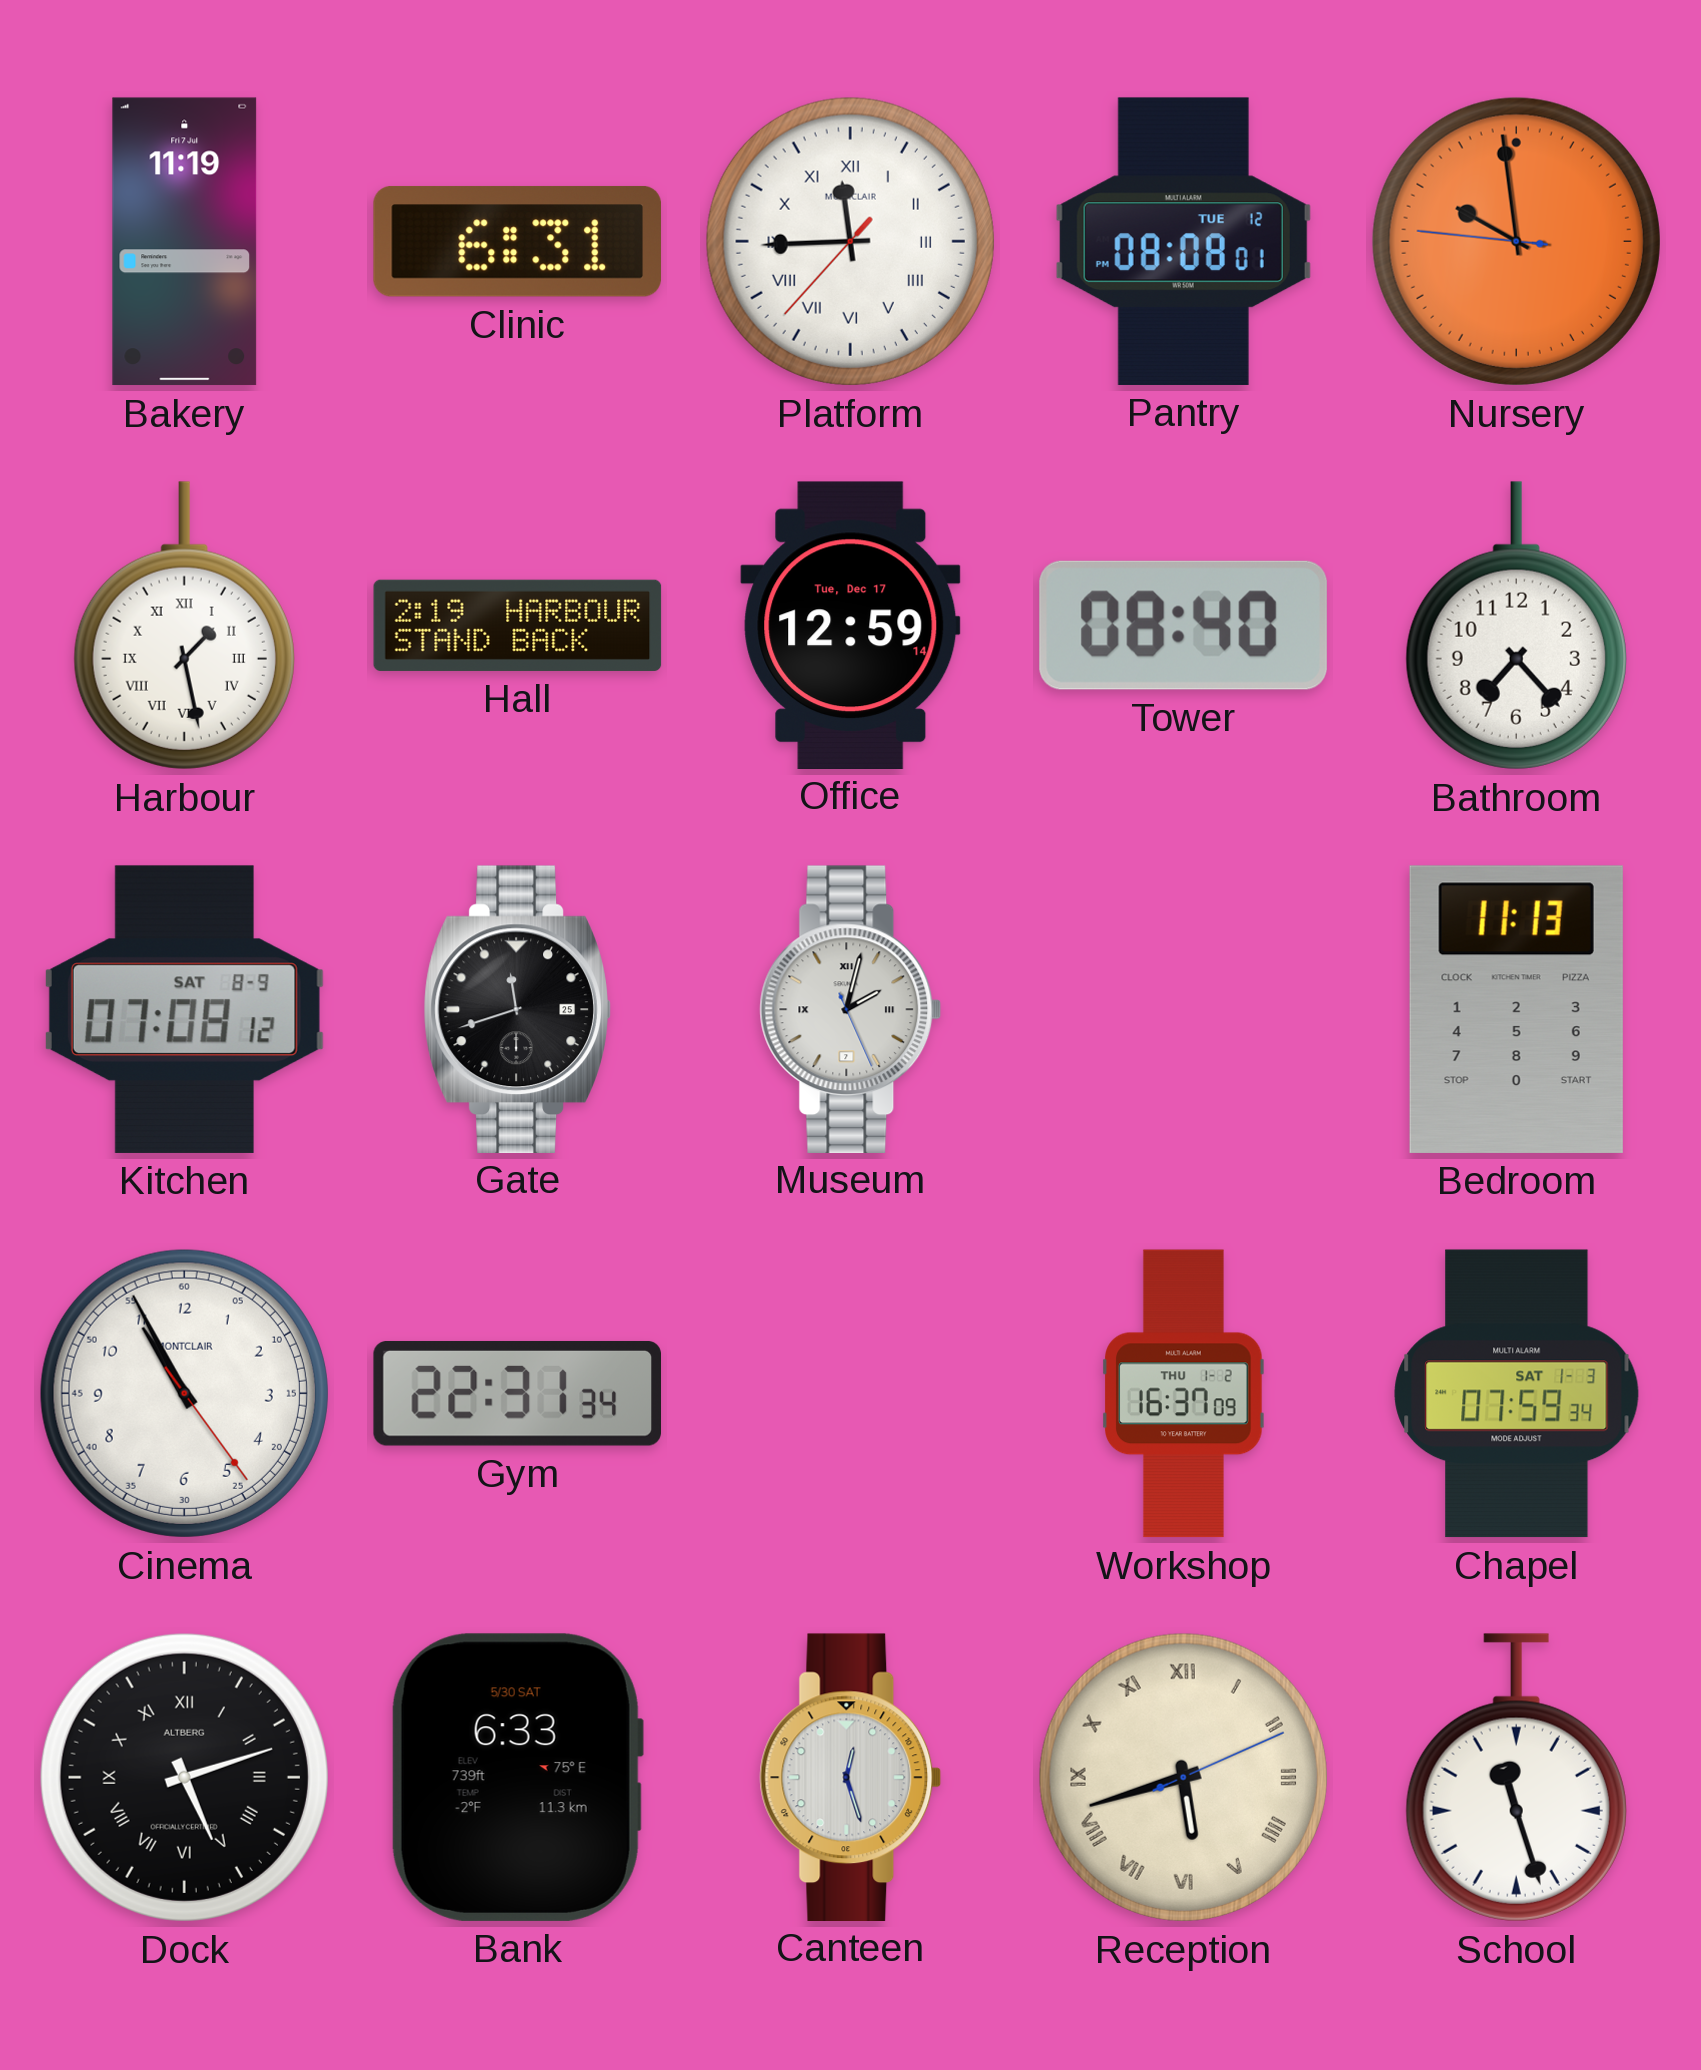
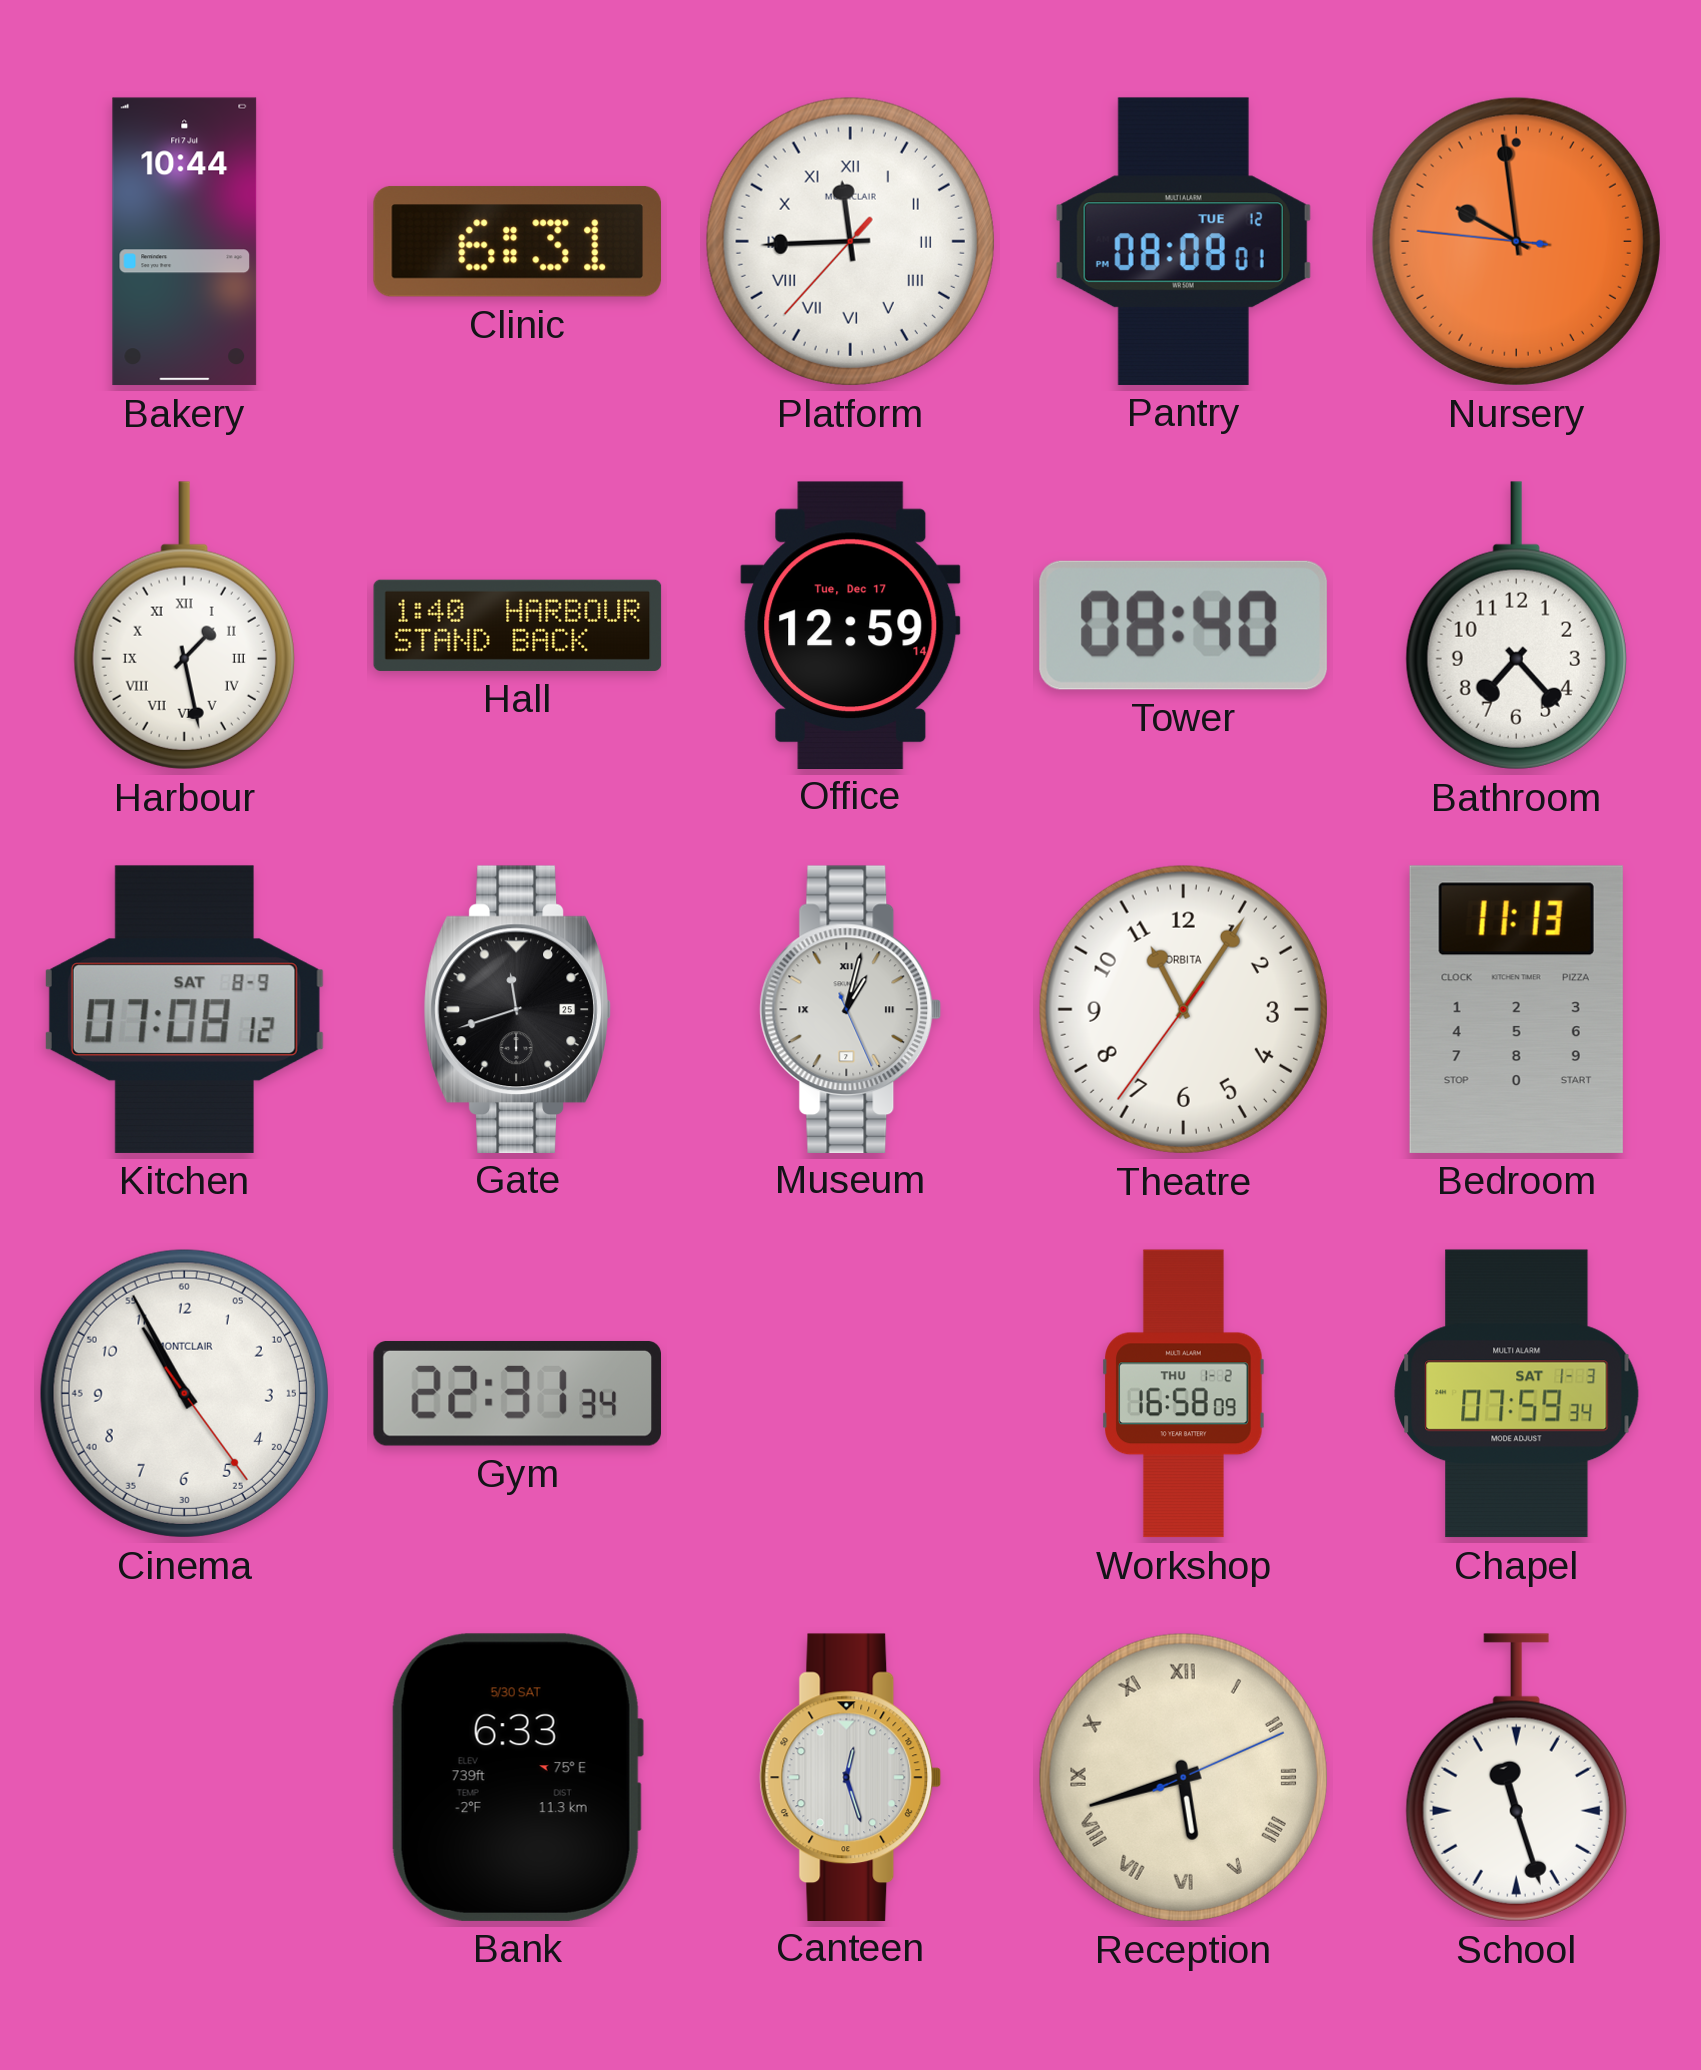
Bakery: 11:19 -> 10:44
Hall: 2:19 -> 1:40
Museum: 2:02 -> 1:02
Theatre: none -> 11:05
Workshop: 16:37 -> 16:58
Dock: 5:12 -> none
